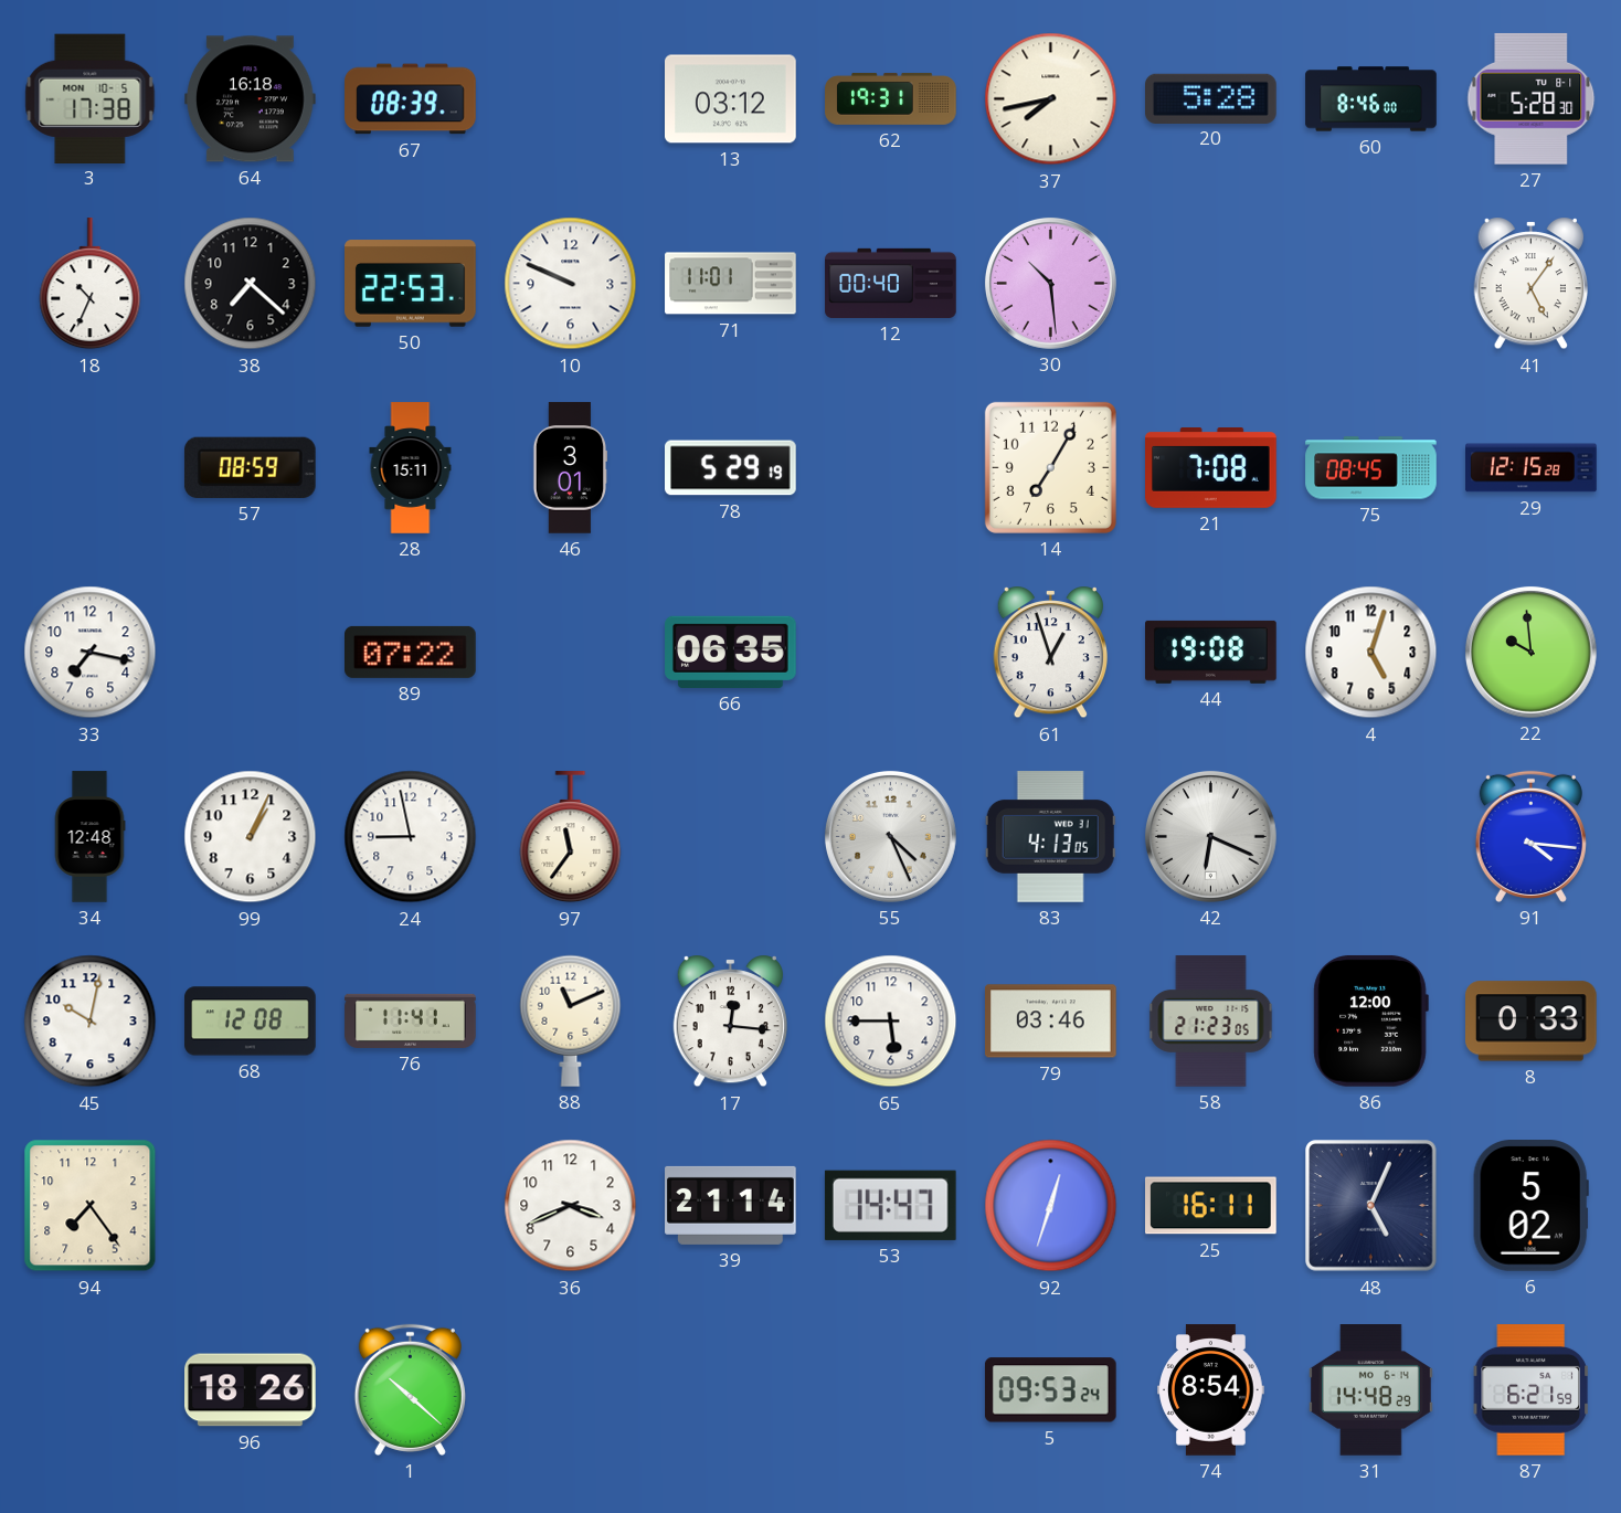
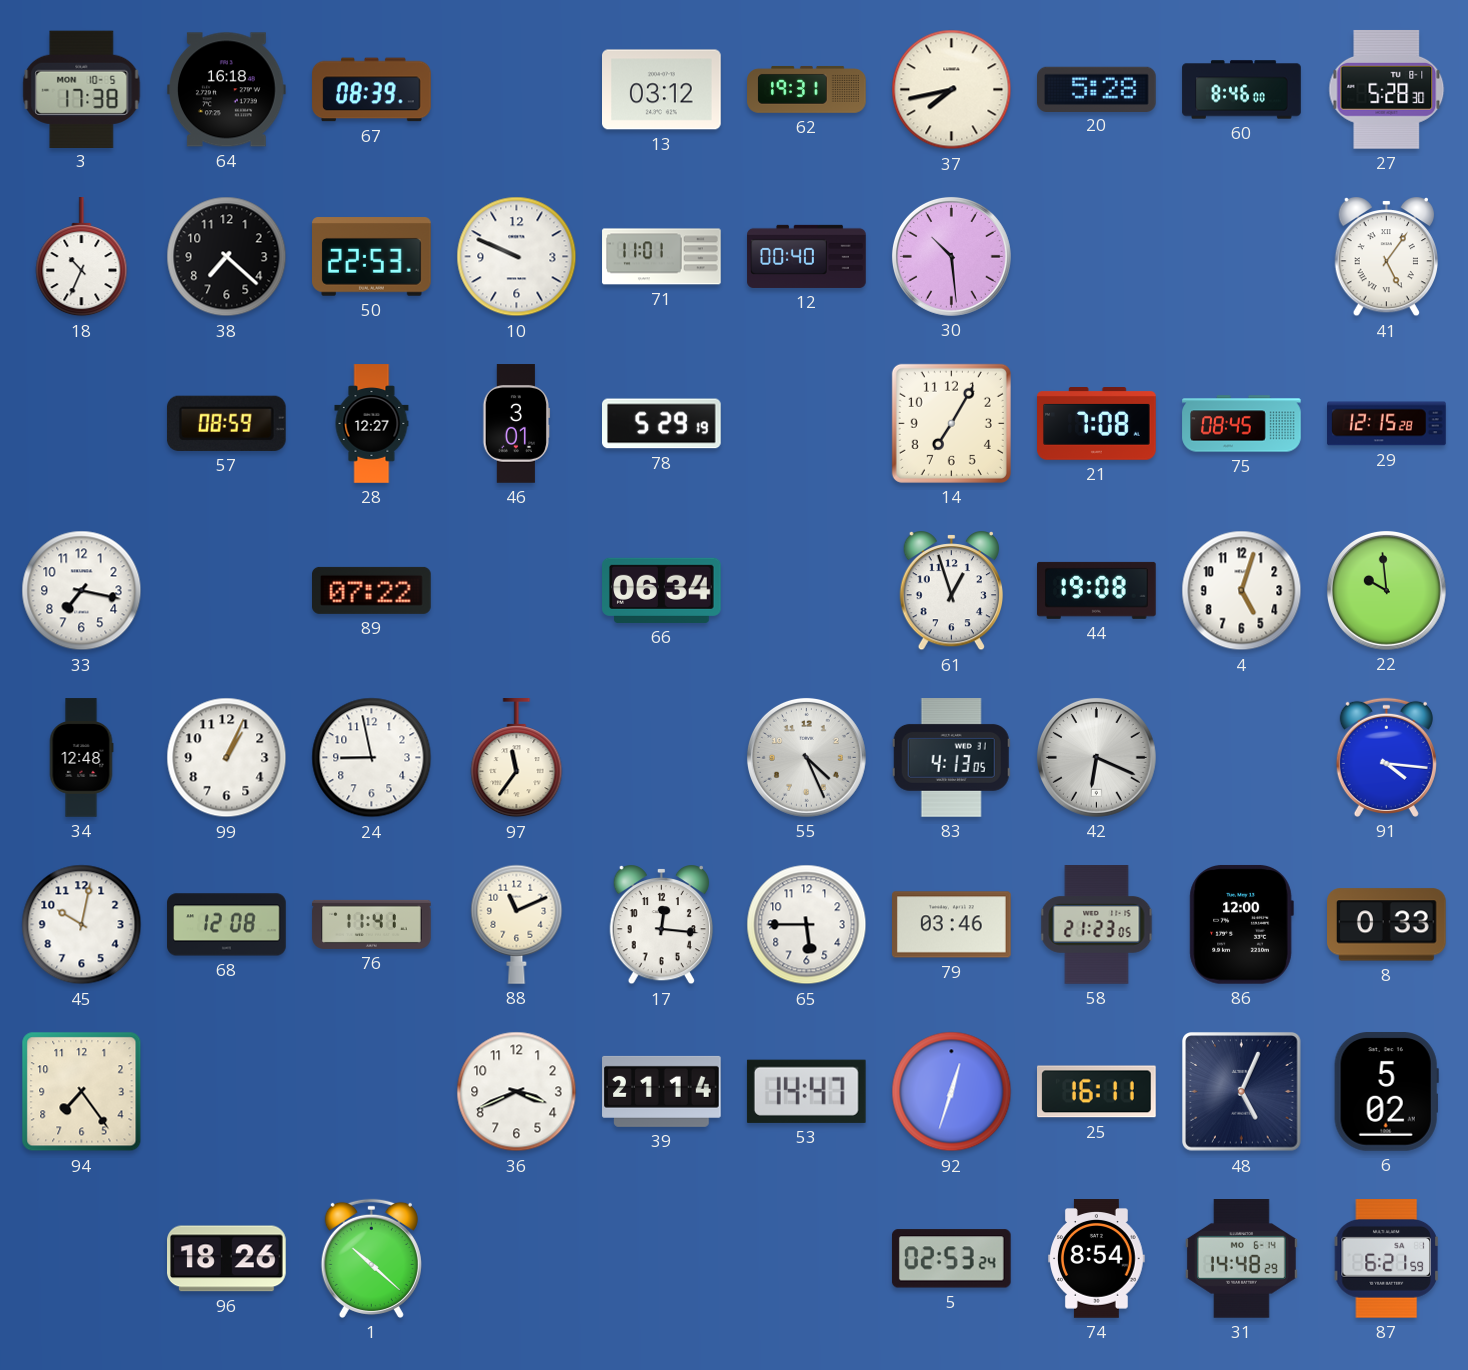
28: 15:11 -> 12:27
66: 06:35 -> 06:34
5: 09:53 -> 02:53
